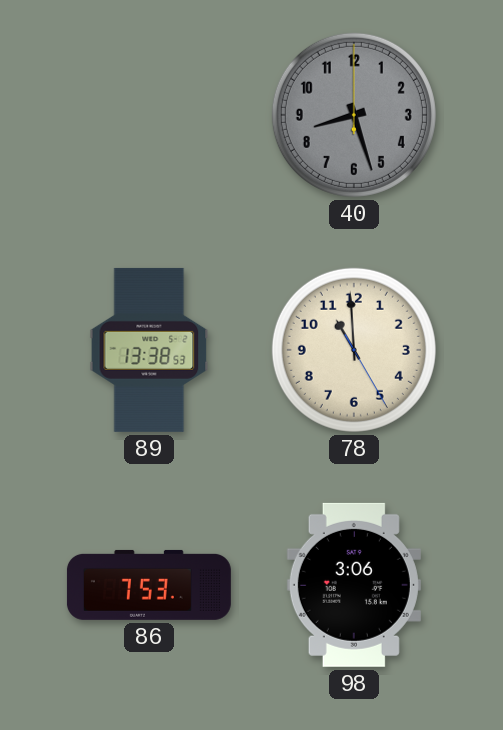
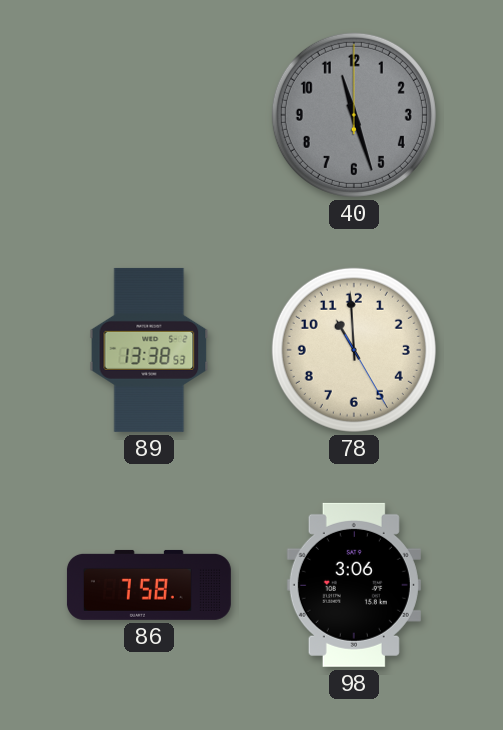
40: 8:27 -> 11:27
86: 7:53 -> 7:58
